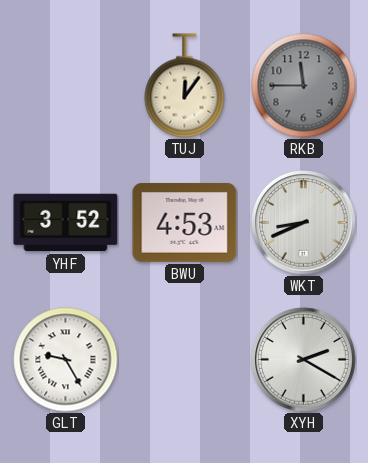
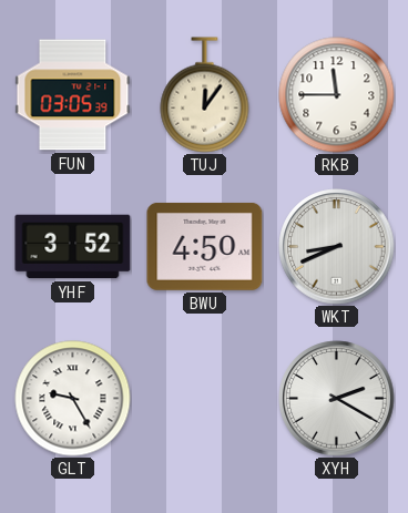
FUN: none -> 03:05
RKB dial: grey -> white
BWU: 4:53 -> 4:50
